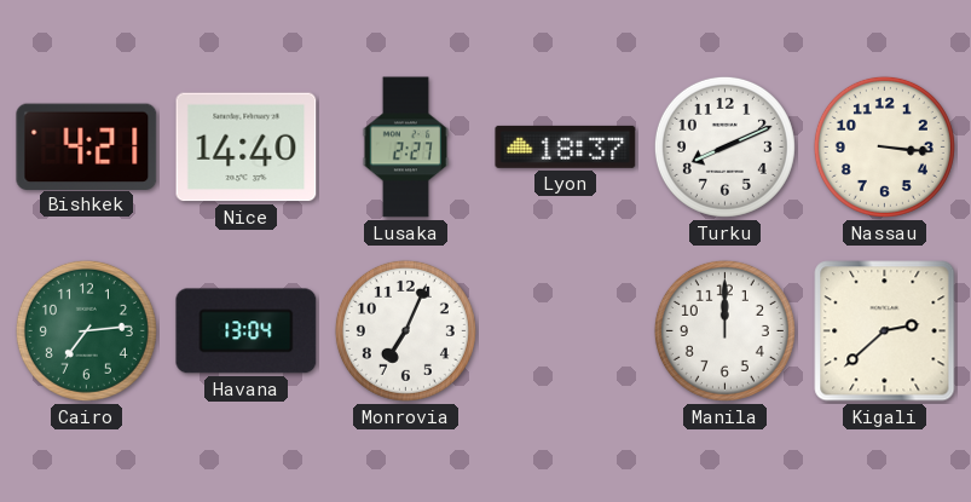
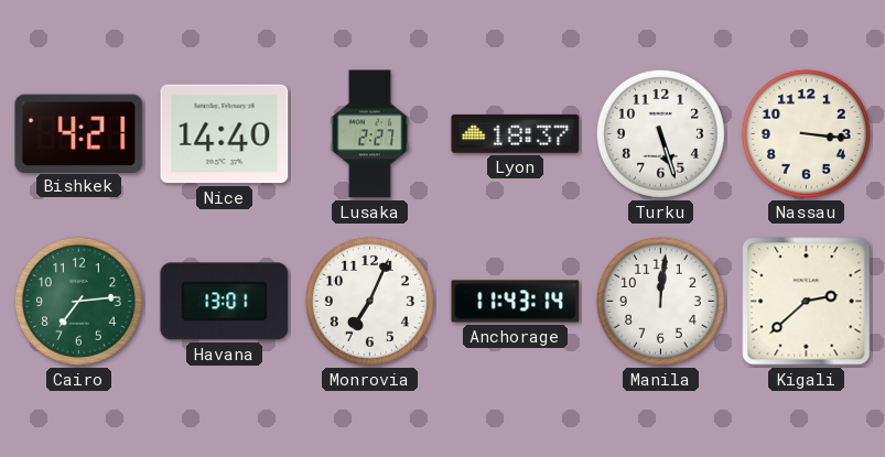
Turku: 8:11 -> 5:27
Havana: 13:04 -> 13:01
Anchorage: none -> 11:43
Manila: 12:00 -> 12:01
